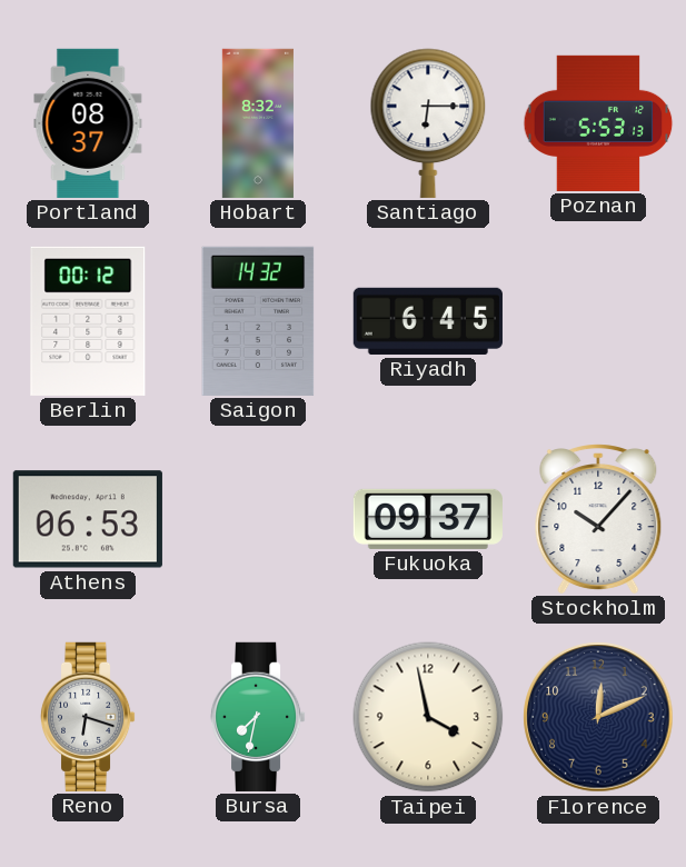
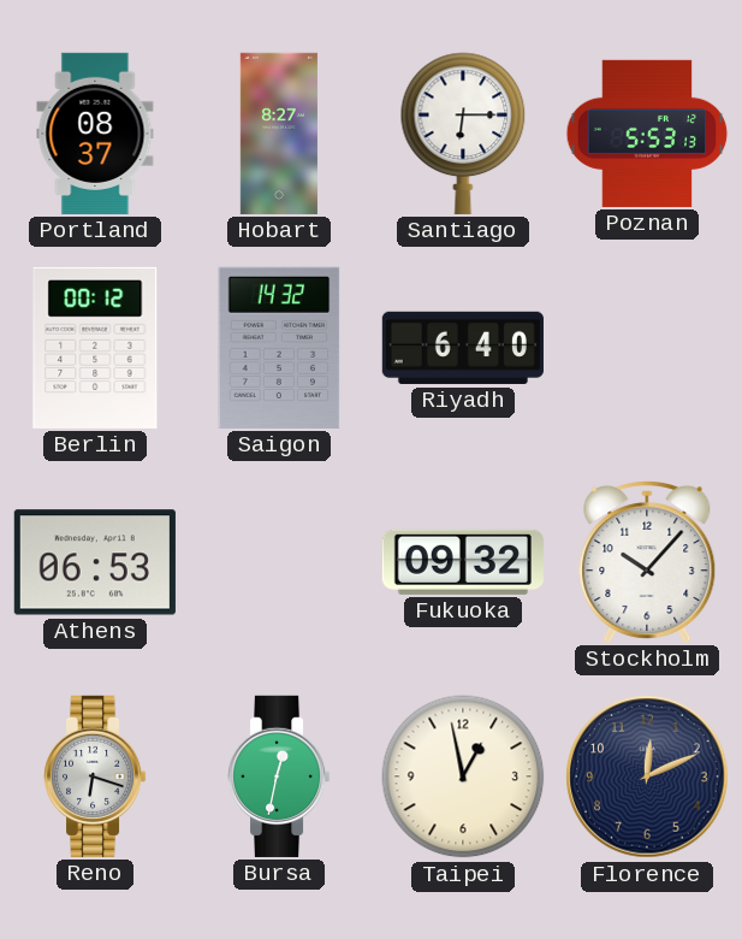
Hobart: 8:32 -> 8:27
Riyadh: 6:45 -> 6:40
Fukuoka: 09:37 -> 09:32
Bursa: 7:32 -> 12:32
Taipei: 3:58 -> 12:58
